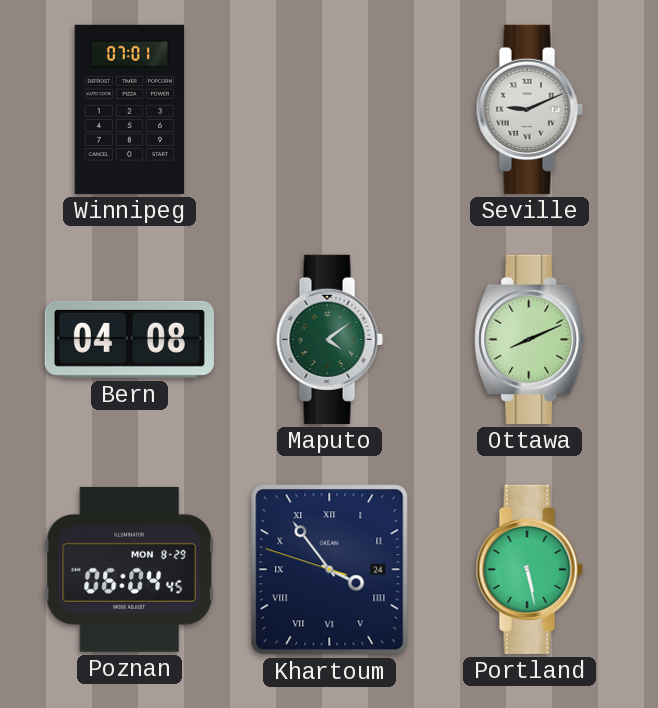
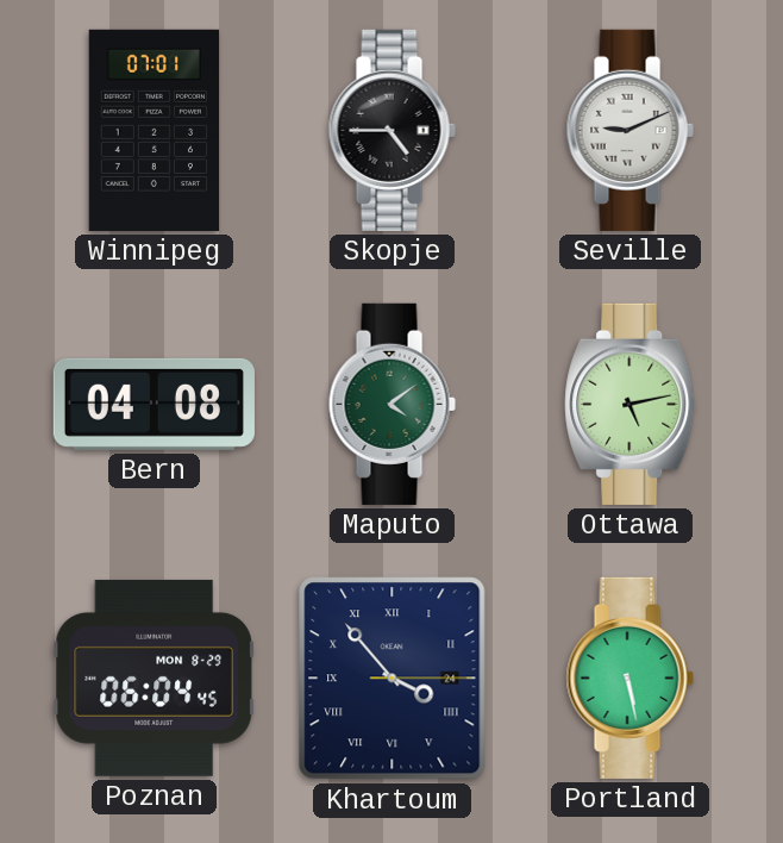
Skopje: none -> 4:45
Ottawa: 8:11 -> 5:13
Khartoum: 3:53:48 -> 3:53:15
